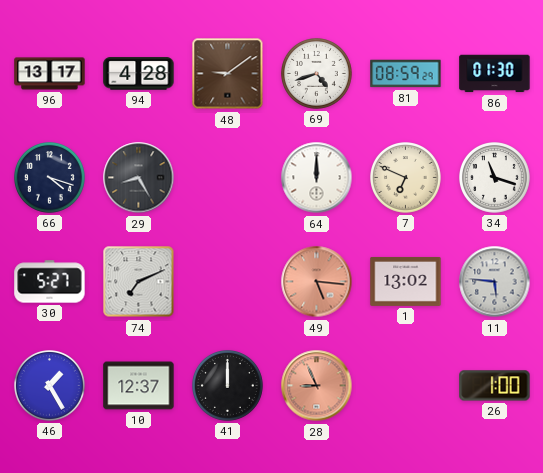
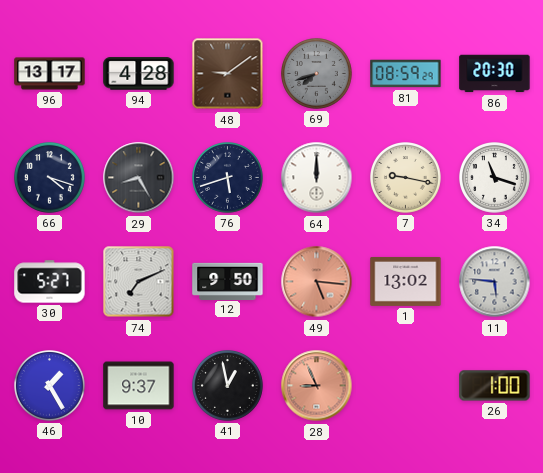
69: 4:42 -> 7:42
69 dial: white -> grey
86: 01:30 -> 20:30
76: none -> 5:42
7: 6:49 -> 9:17
12: none -> 9:50
10: 12:37 -> 9:37
41: 12:00 -> 12:58
